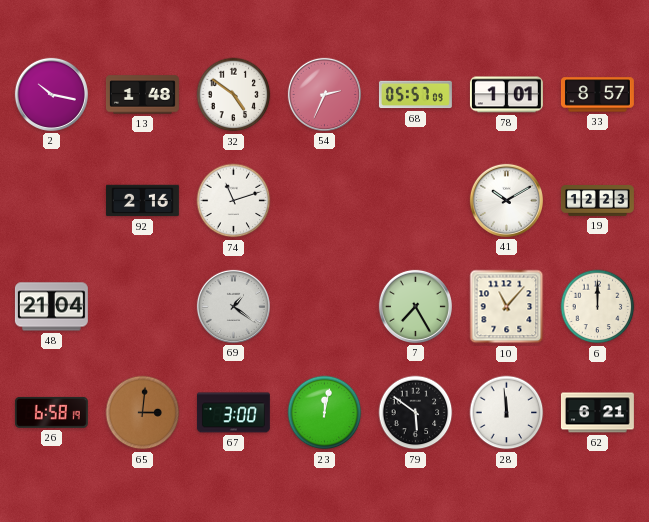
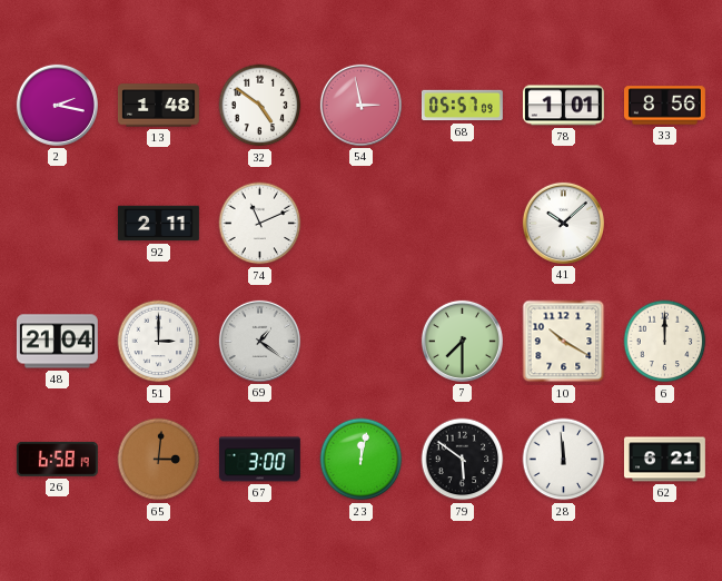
2: 10:17 -> 2:17
54: 2:34 -> 2:58
33: 8:57 -> 8:56
92: 2:16 -> 2:11
74: 11:12 -> 11:11
41: 10:10 -> 10:08
19: 12:23 -> none
51: none -> 3:00
7: 7:25 -> 7:30
10: 11:07 -> 10:20
